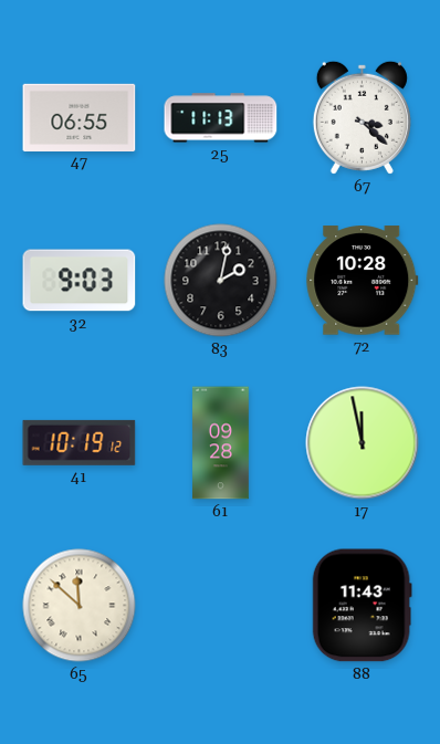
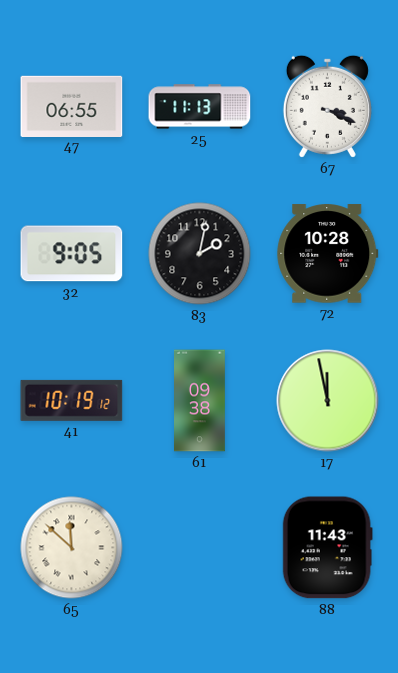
67: 3:22 -> 3:19
32: 9:03 -> 9:05
61: 09:28 -> 09:38
